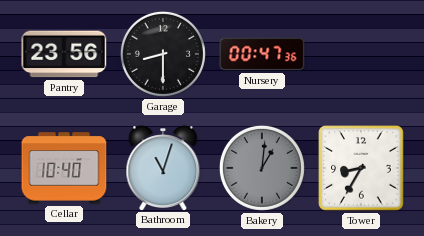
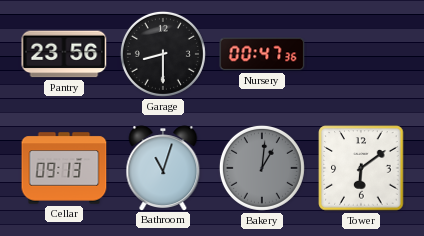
Cellar: 10:40 -> 09:13
Tower: 8:35 -> 6:09
